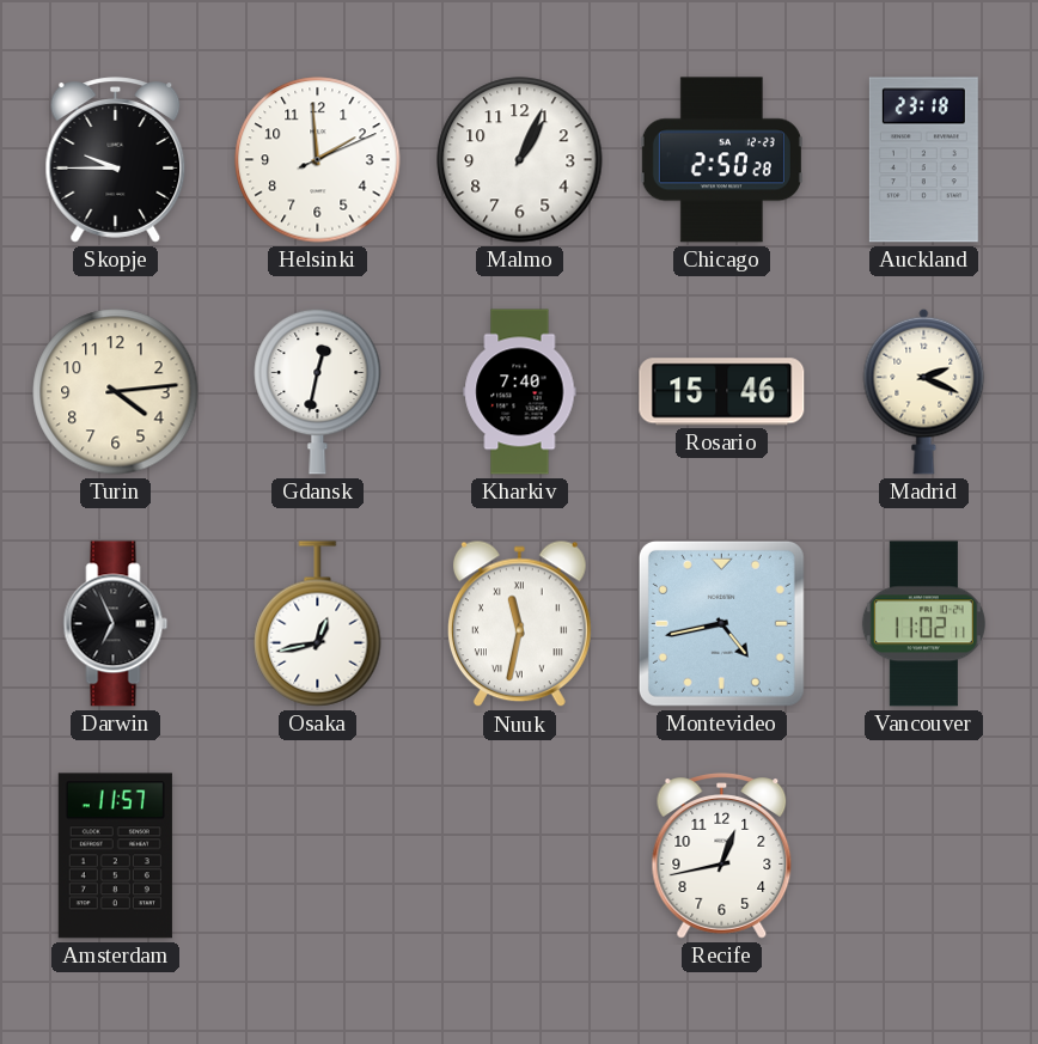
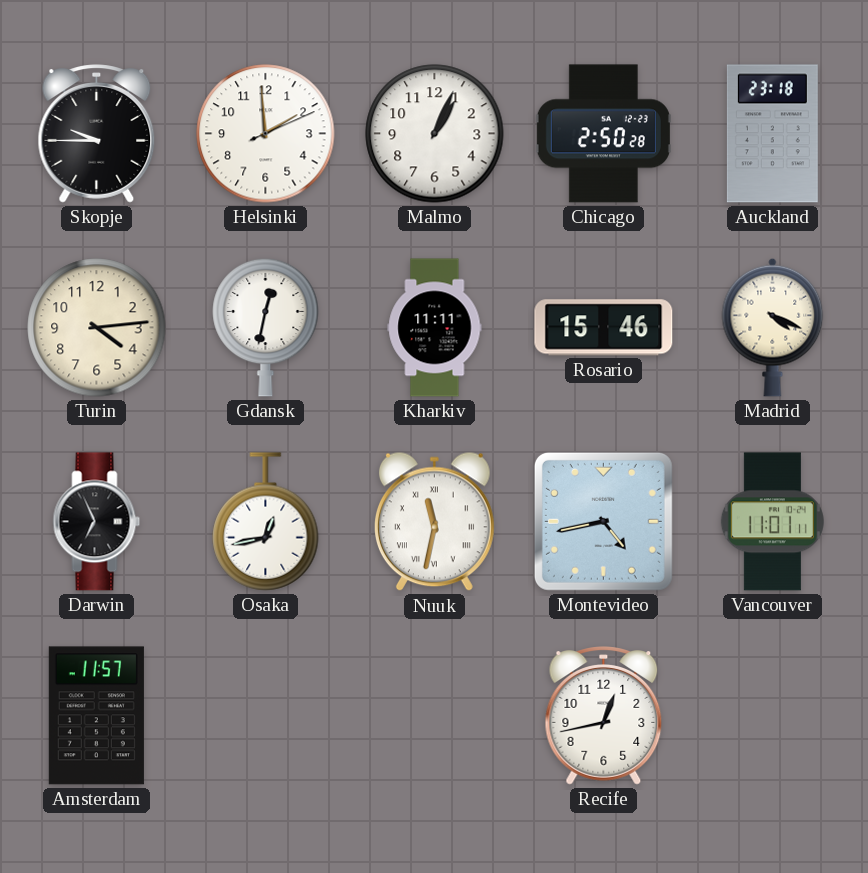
Kharkiv: 7:40 -> 11:11
Madrid: 2:19 -> 4:19
Vancouver: 11:02 -> 11:01
